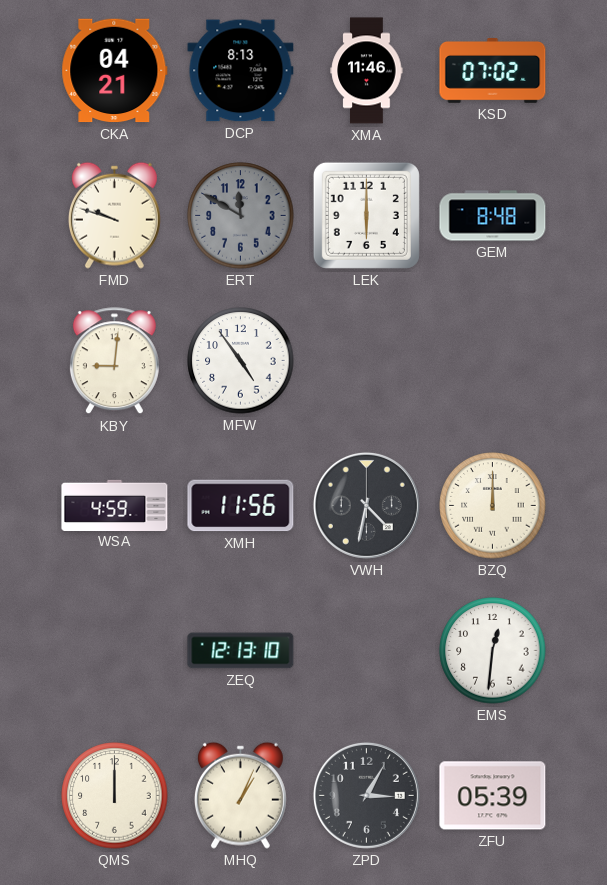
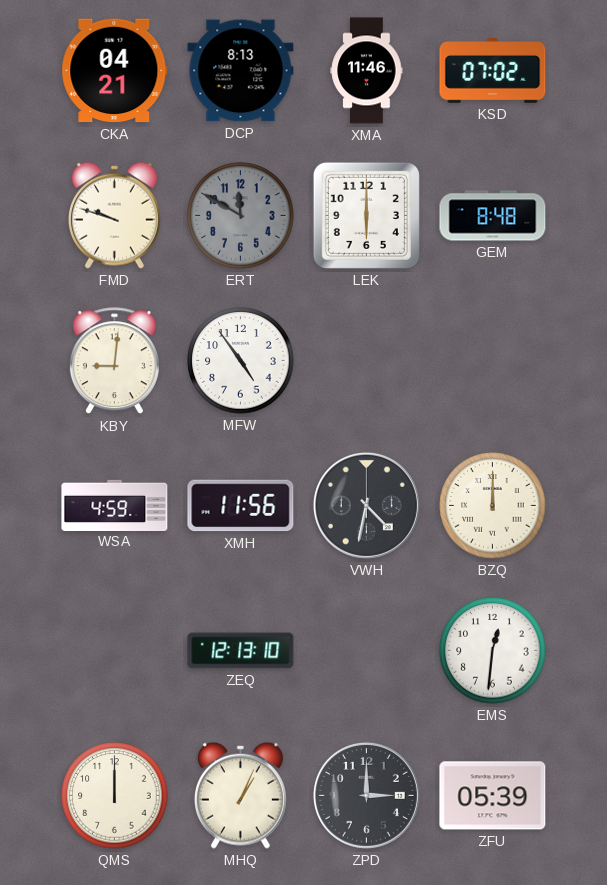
ZPD: 3:05 -> 3:00
